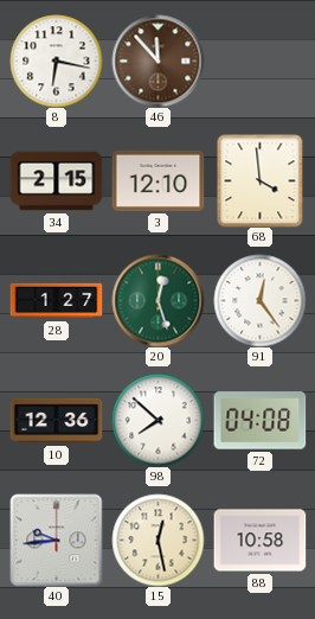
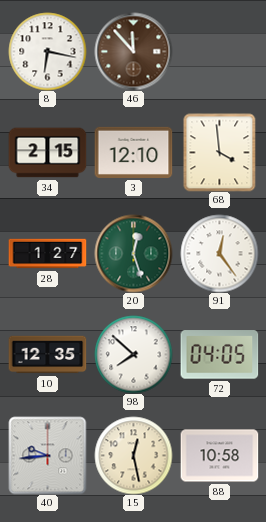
10: 12:36 -> 12:35
72: 04:08 -> 04:05
